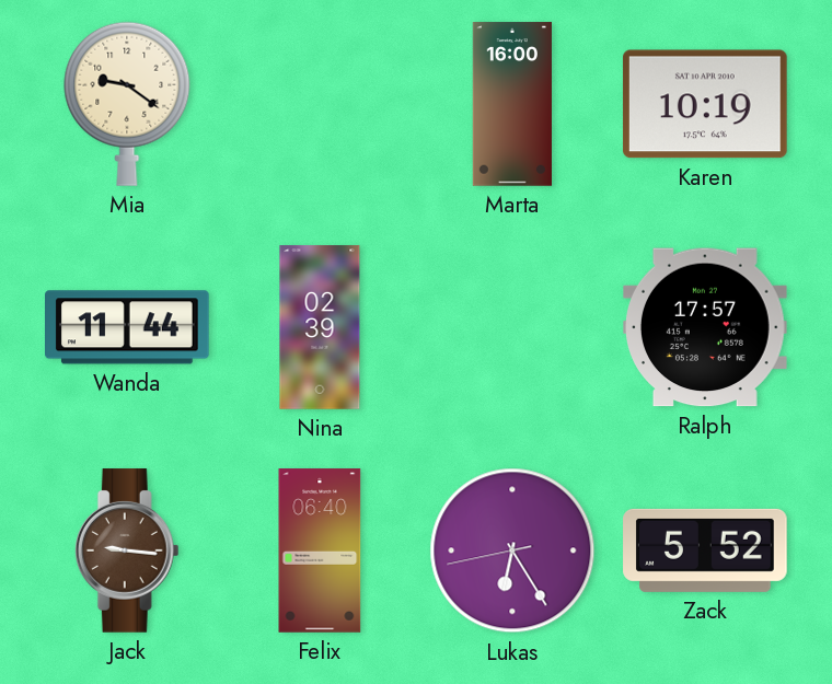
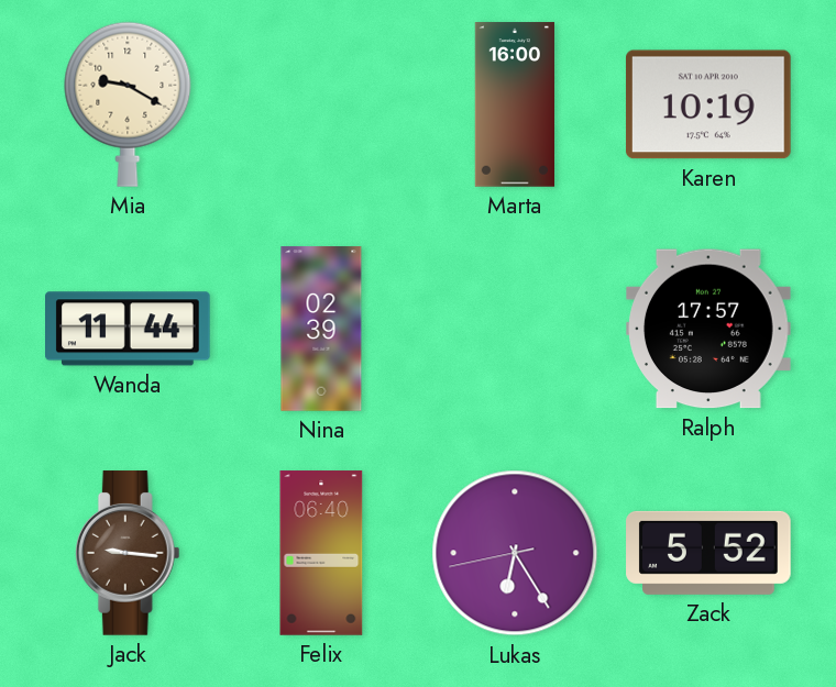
Mia: 9:21 -> 9:20
